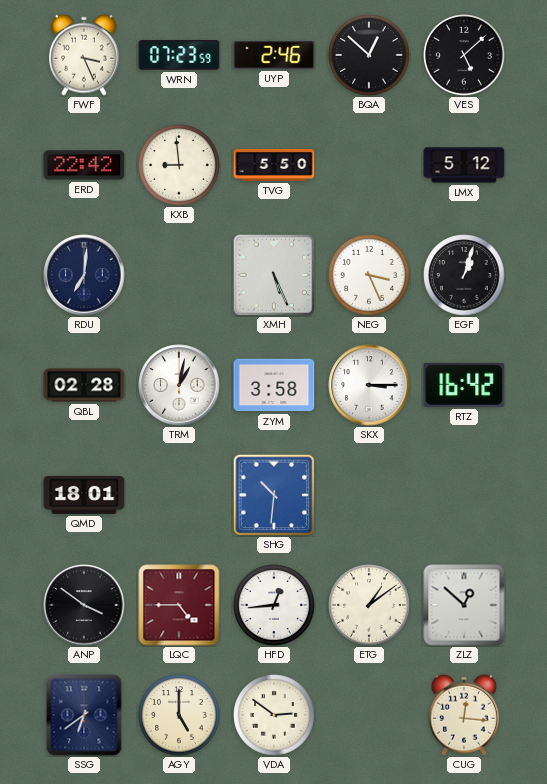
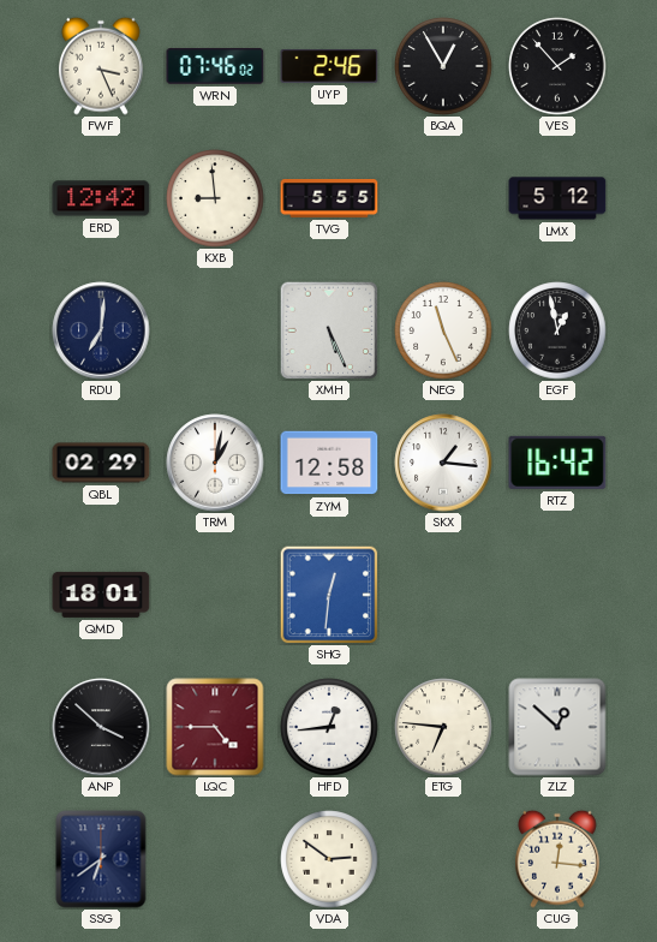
WRN: 07:23 -> 07:46
BQA: 12:52 -> 12:55
VES: 5:08 -> 1:53
ERD: 22:42 -> 12:42
TVG: 5:50 -> 5:55
NEG: 3:26 -> 11:26
EGF: 1:03 -> 12:58
QBL: 02:28 -> 02:29
ZYM: 3:58 -> 12:58
SKX: 3:15 -> 1:16
SHG: 10:31 -> 12:31
ANP: 3:51 -> 3:52
ETG: 1:09 -> 6:46
AGY: 5:00 -> none
